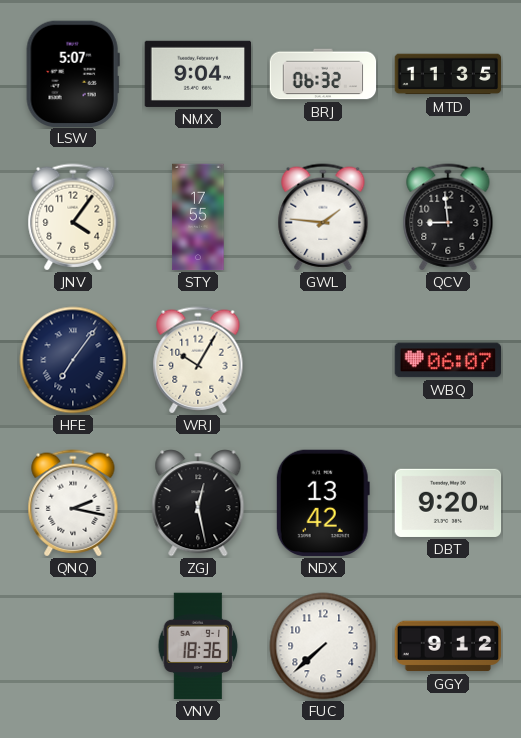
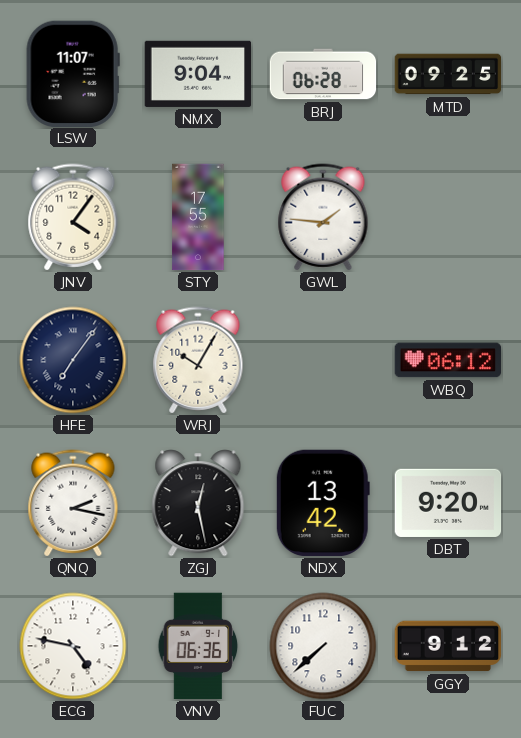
LSW: 5:07 -> 11:07
BRJ: 06:32 -> 06:28
MTD: 11:35 -> 09:25
QCV: 8:59 -> none
WBQ: 06:07 -> 06:12
ECG: none -> 4:47
VNV: 18:36 -> 06:36
